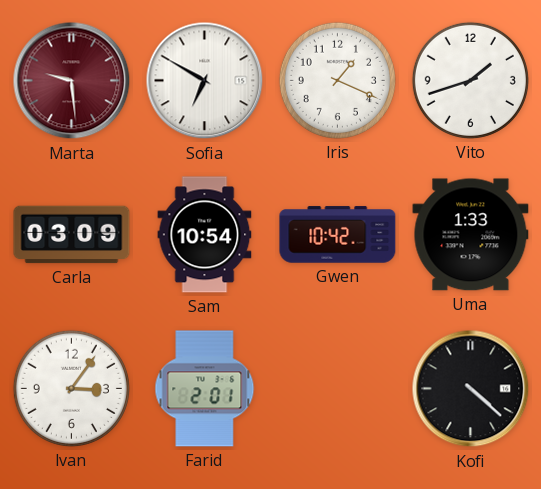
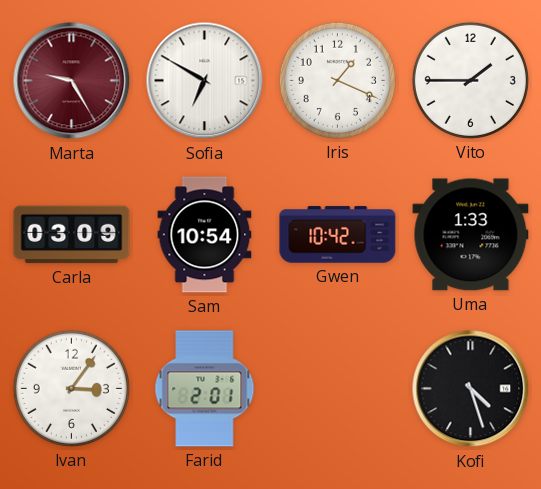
Marta: 9:29 -> 9:25
Vito: 1:42 -> 1:45
Kofi: 4:22 -> 4:27
